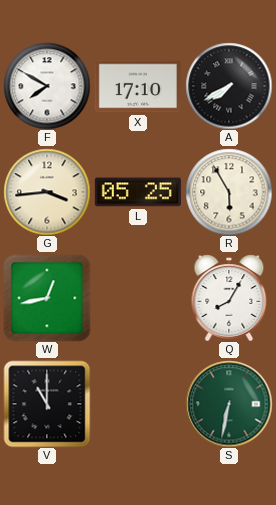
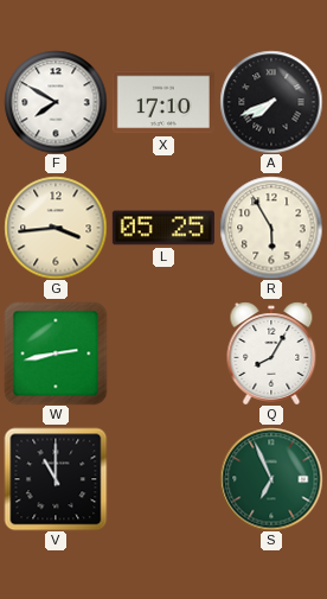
A: 7:40 -> 7:41
W: 12:43 -> 2:43
S: 6:32 -> 6:56
